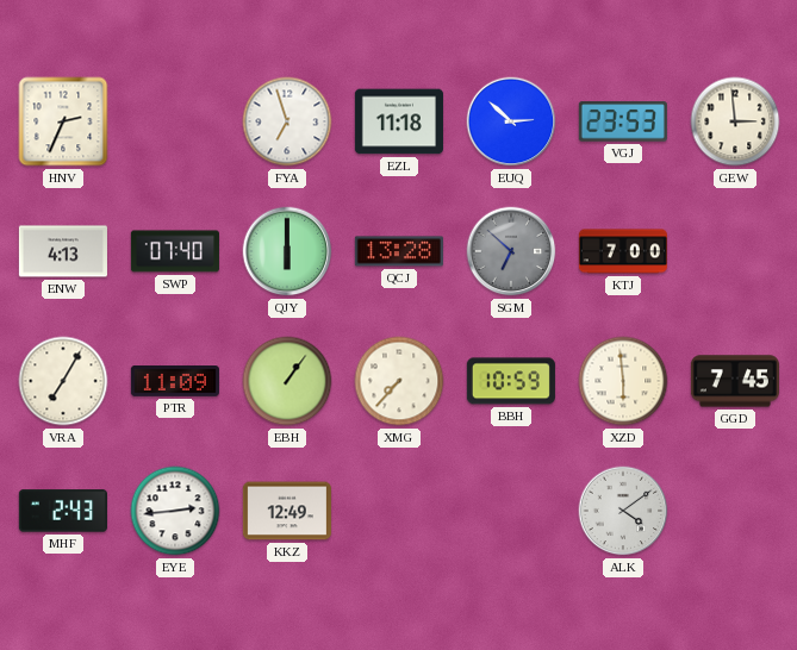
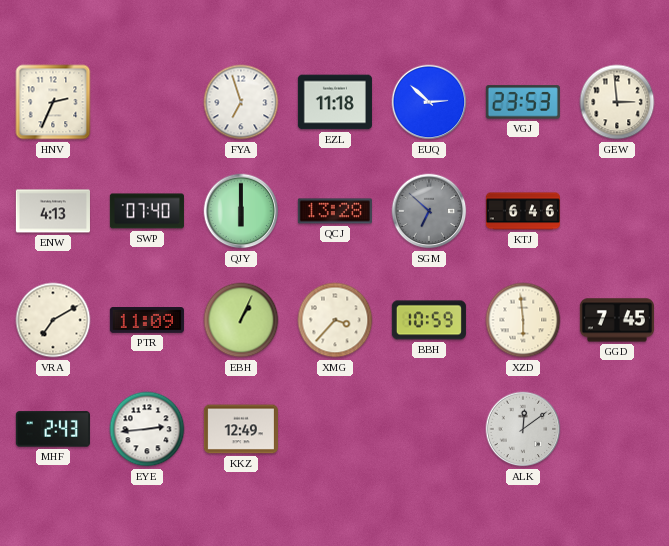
KTJ: 7:00 -> 6:46
VRA: 7:05 -> 7:10
EBH: 1:06 -> 1:04
XMG: 7:37 -> 3:37
ALK: 4:09 -> 12:09
